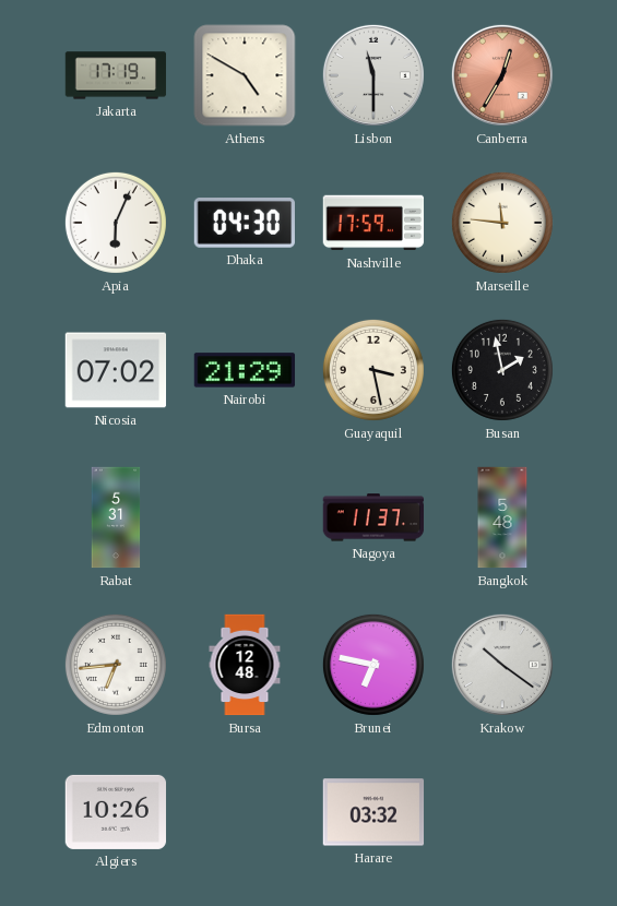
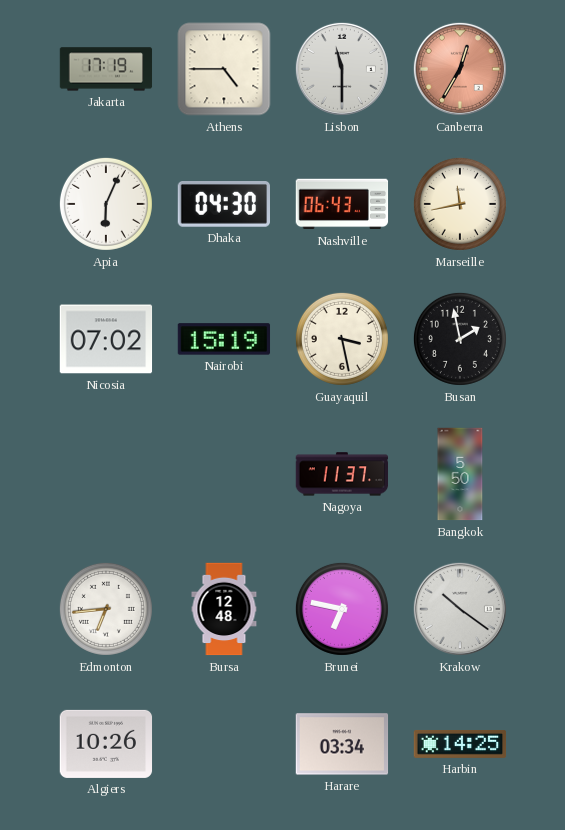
Athens: 4:50 -> 4:45
Nashville: 17:59 -> 06:43
Marseille: 11:46 -> 11:43
Nairobi: 21:29 -> 15:19
Rabat: 5:31 -> none
Bangkok: 5:48 -> 5:50
Harare: 03:32 -> 03:34
Harbin: none -> 14:25
